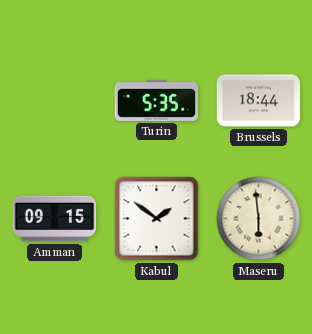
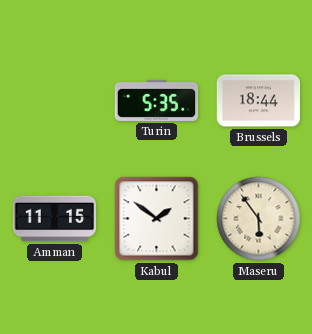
Amman: 09:15 -> 11:15
Maseru: 5:59 -> 5:54
